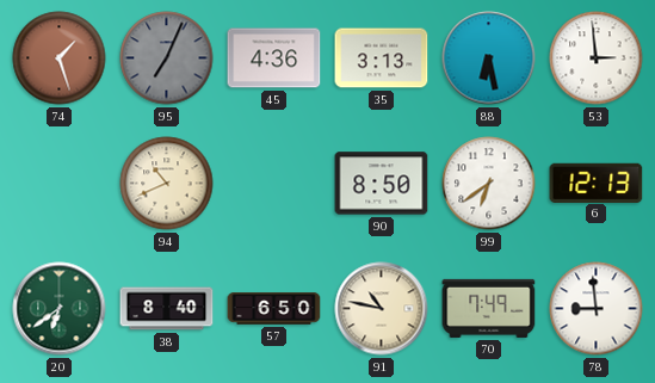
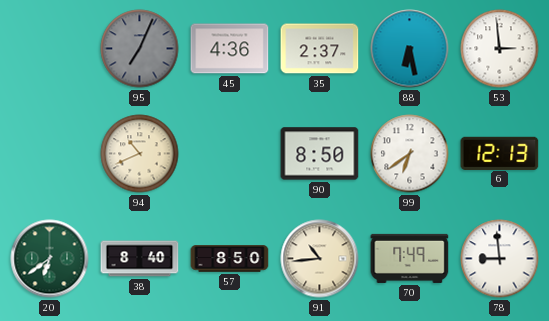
74: 1:27 -> none
35: 3:13 -> 2:37
57: 6:50 -> 8:50
91: 10:47 -> 10:44
